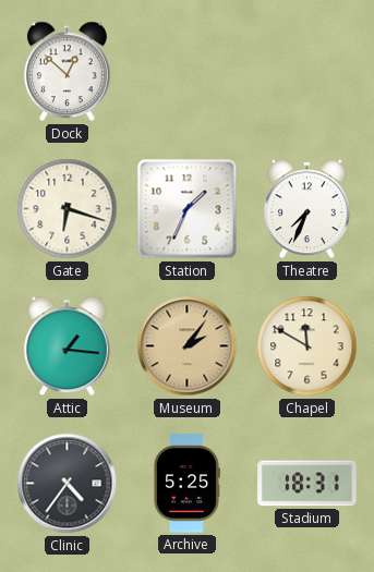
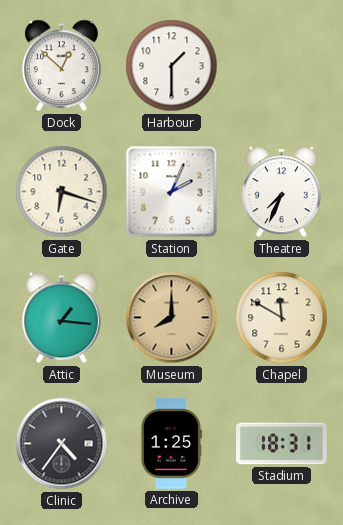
Harbour: none -> 1:30
Station: 1:34 -> 2:04
Museum: 2:06 -> 8:00
Archive: 5:25 -> 1:25
